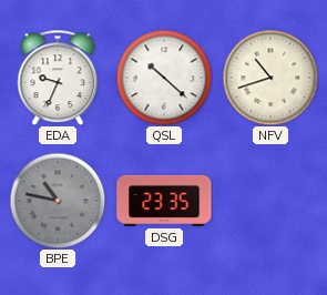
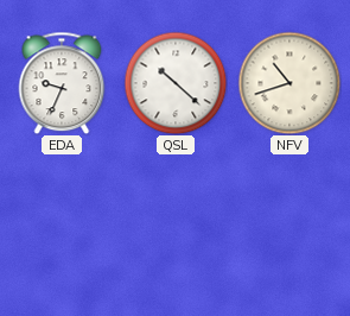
BPE: 10:47 -> none
DSG: 23:35 -> none
